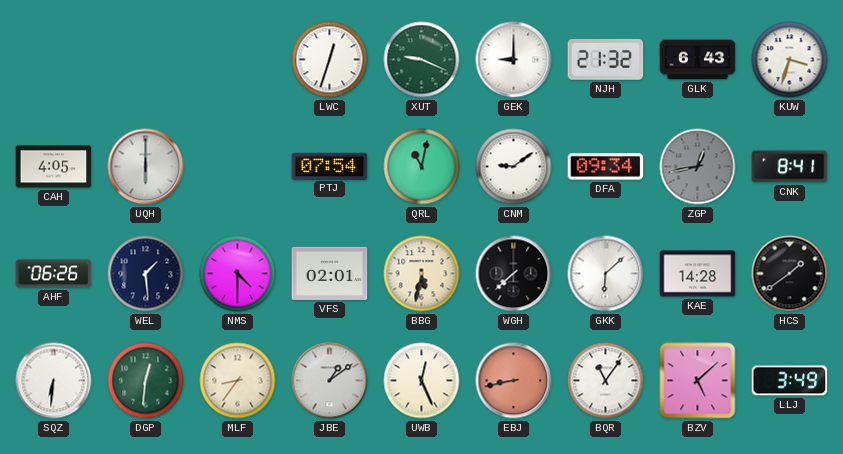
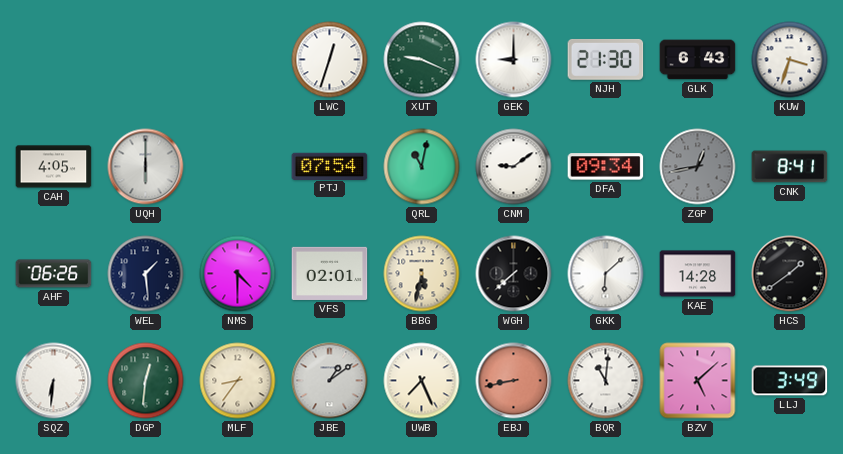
NJH: 21:32 -> 21:30
UWB: 12:26 -> 7:26
BQR: 11:06 -> 11:01
